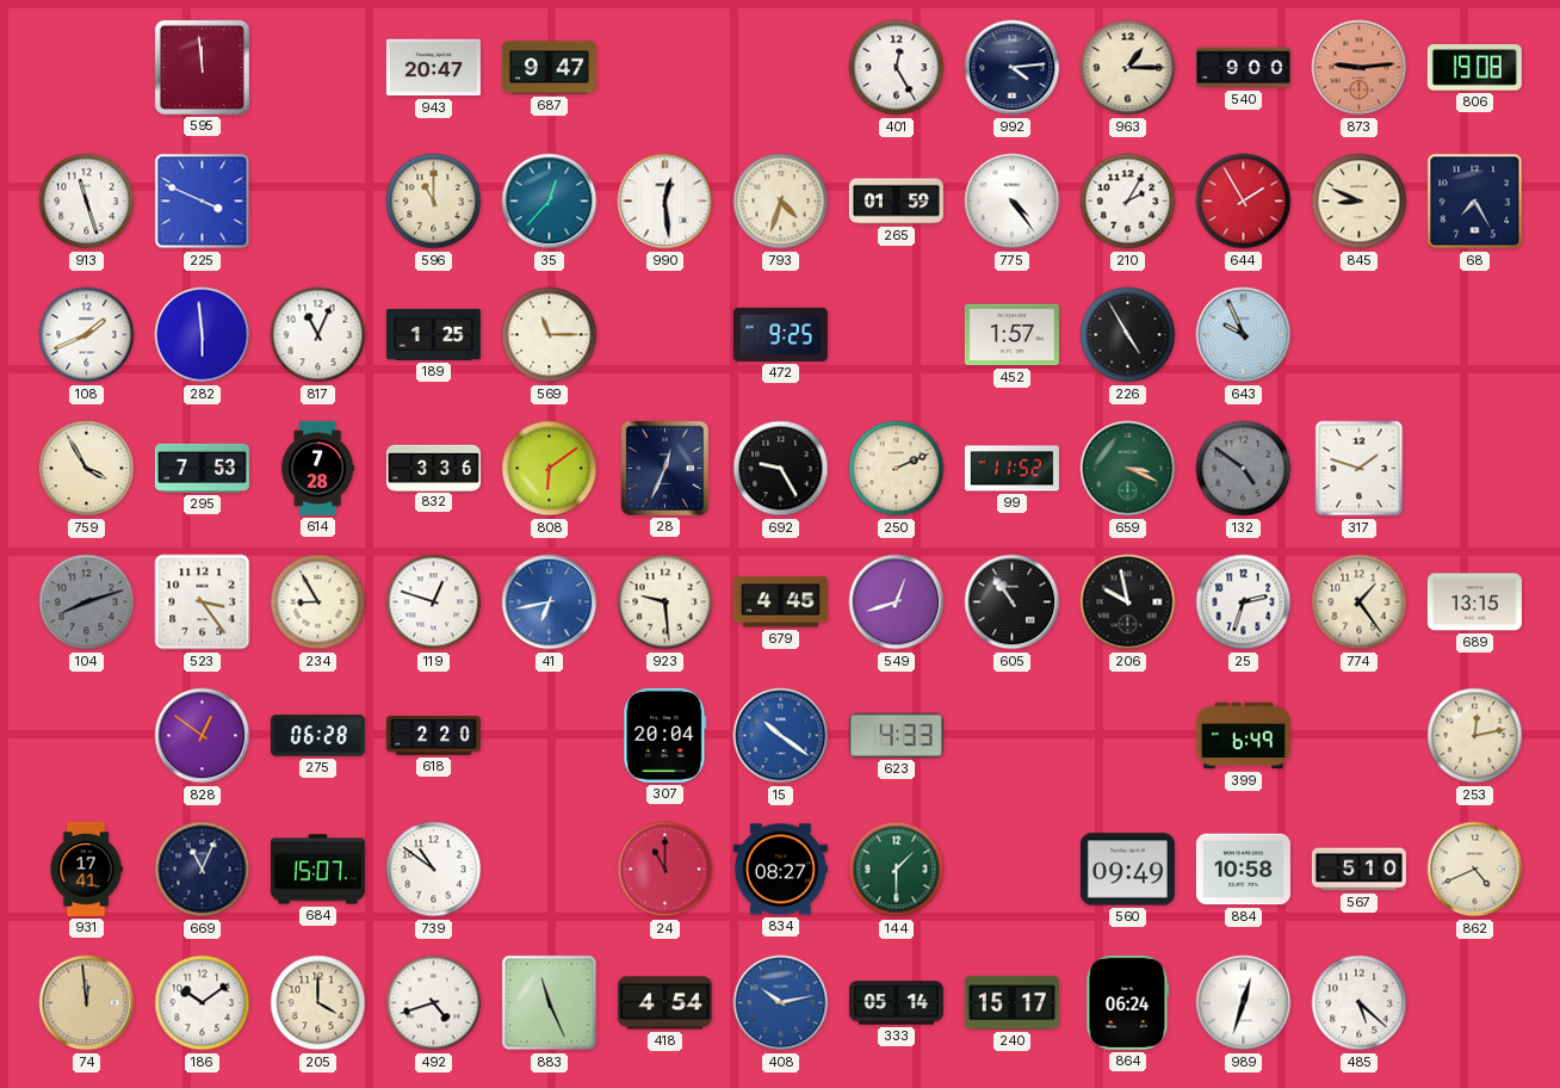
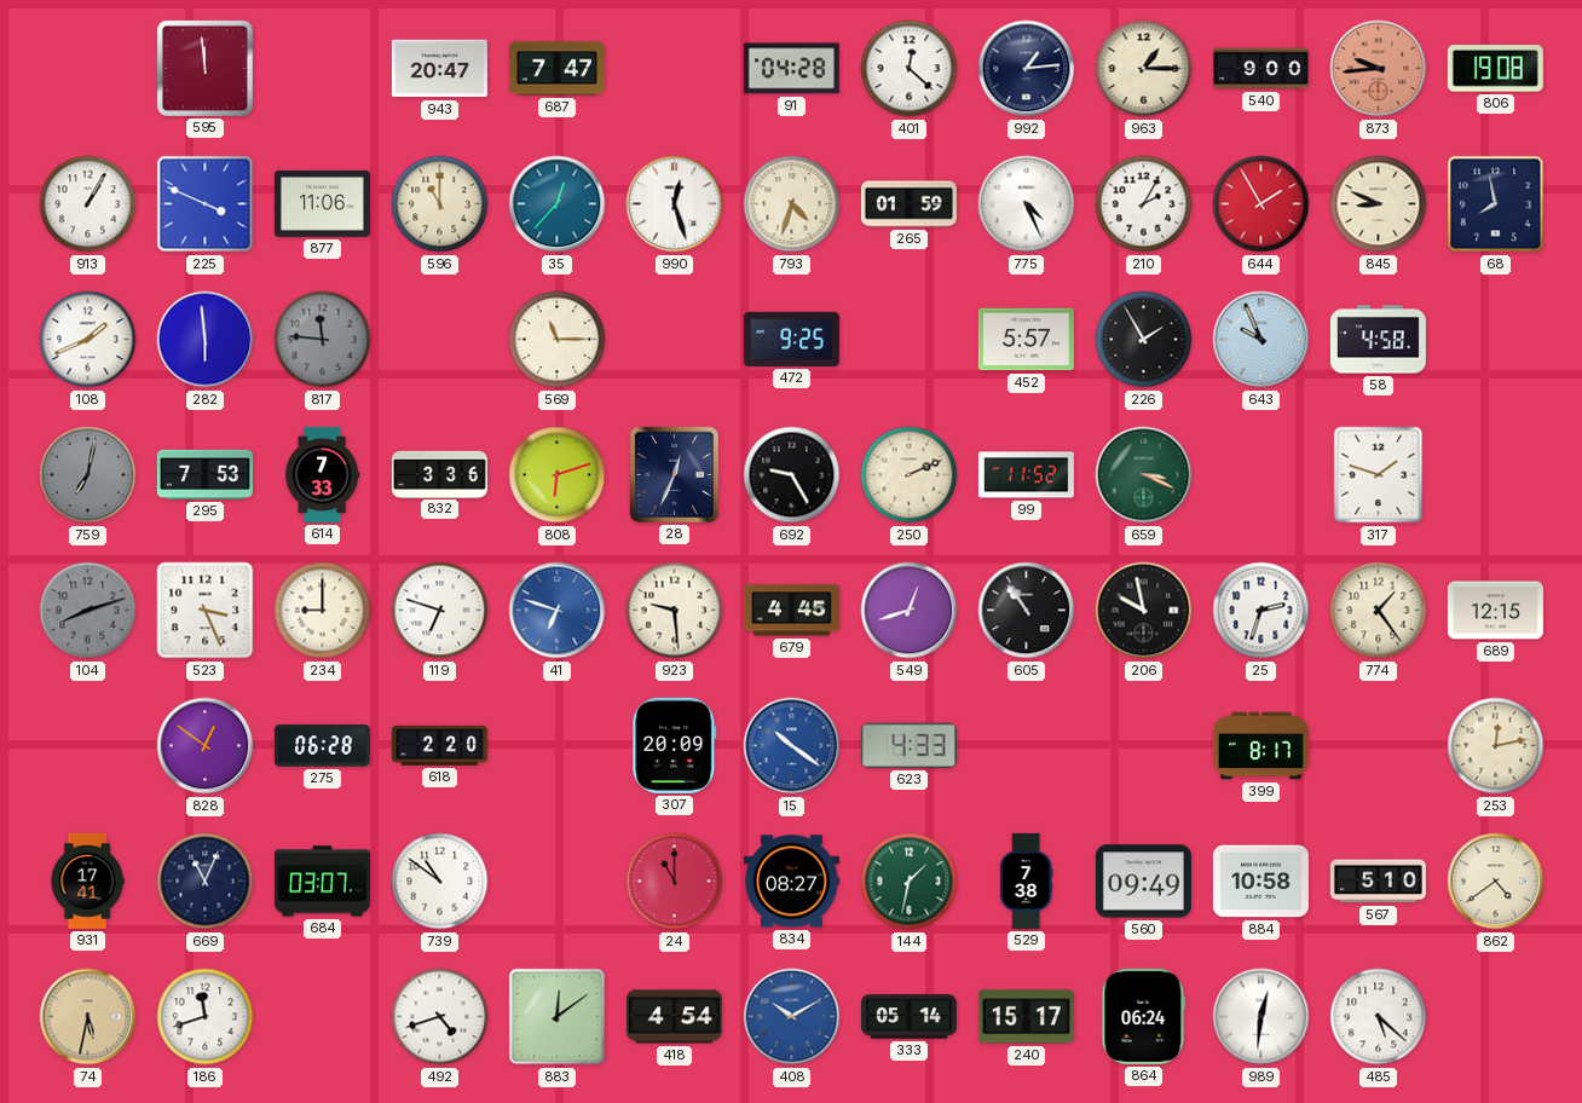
687: 9:47 -> 7:47
91: none -> 04:28
401: 12:25 -> 12:22
992: 4:14 -> 1:14
873: 9:14 -> 9:44
913: 11:27 -> 1:05
877: none -> 11:06
990: 12:29 -> 12:27
775: 4:24 -> 4:26
68: 7:25 -> 7:58
817: 11:04 -> 11:46
817 dial: white -> grey
189: 1:25 -> none
452: 1:57 -> 5:57
226: 4:55 -> 1:55
58: none -> 4:58
759: 3:55 -> 7:02
759 dial: cream -> grey
614: 7:28 -> 7:33
808: 6:09 -> 6:12
132: 4:51 -> none
523: 3:24 -> 3:26
234: 8:55 -> 9:00
119: 12:48 -> 6:48
41: 6:43 -> 6:48
689: 13:15 -> 12:15
307: 20:04 -> 20:09
399: 6:49 -> 8:17
684: 15:07 -> 03:07
144: 1:30 -> 1:32
529: none -> 7:38
862: 4:41 -> 4:39
74: 11:59 -> 5:32
186: 10:09 -> 11:42
205: 4:00 -> none
883: 11:26 -> 12:09
408: 10:13 -> 10:10
989: 12:33 -> 12:31
